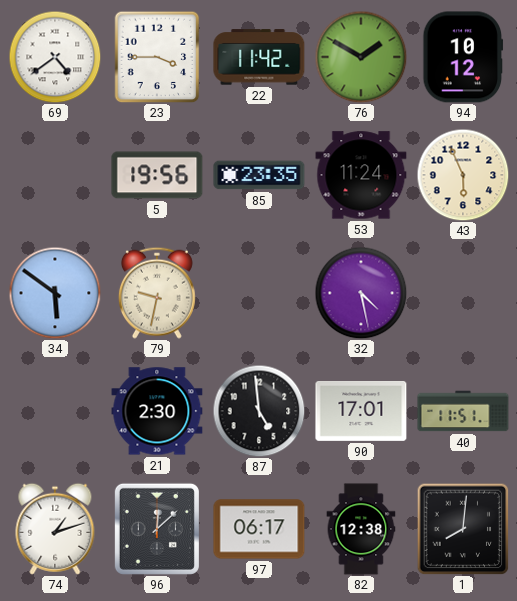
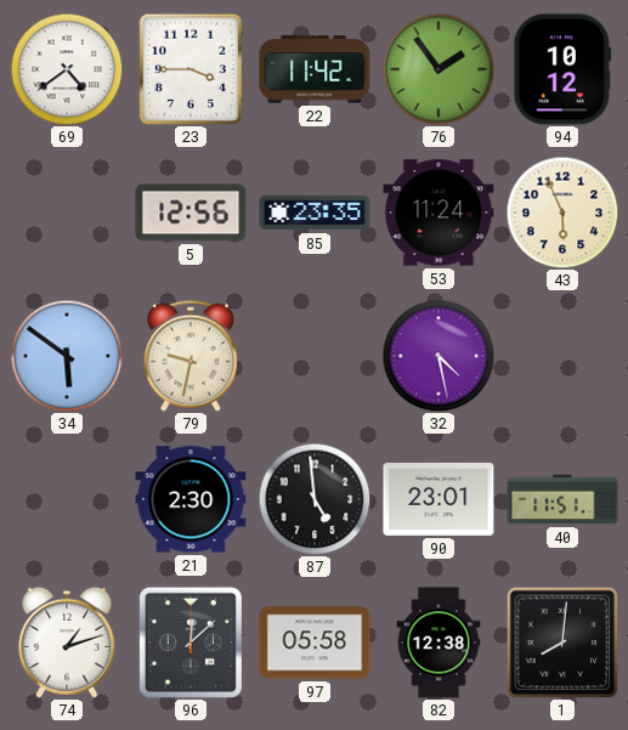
76: 1:50 -> 1:54
5: 19:56 -> 12:56
90: 17:01 -> 23:01
97: 06:17 -> 05:58
